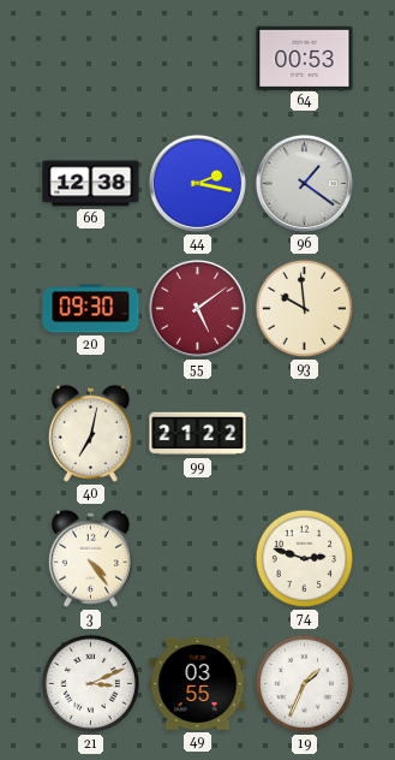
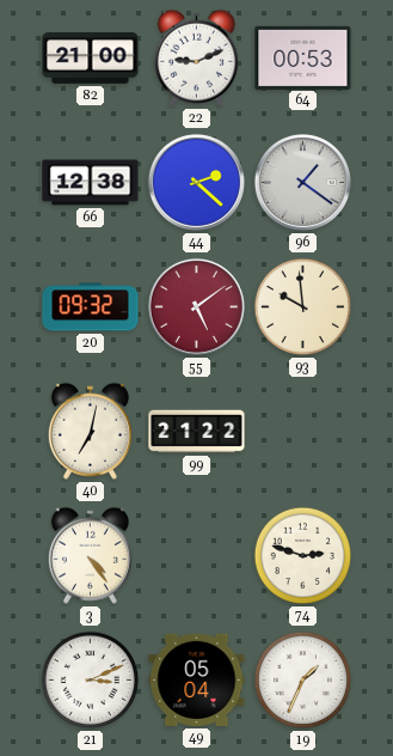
82: none -> 21:00
22: none -> 9:11
44: 2:17 -> 2:22
20: 09:30 -> 09:32
49: 03:55 -> 05:04
